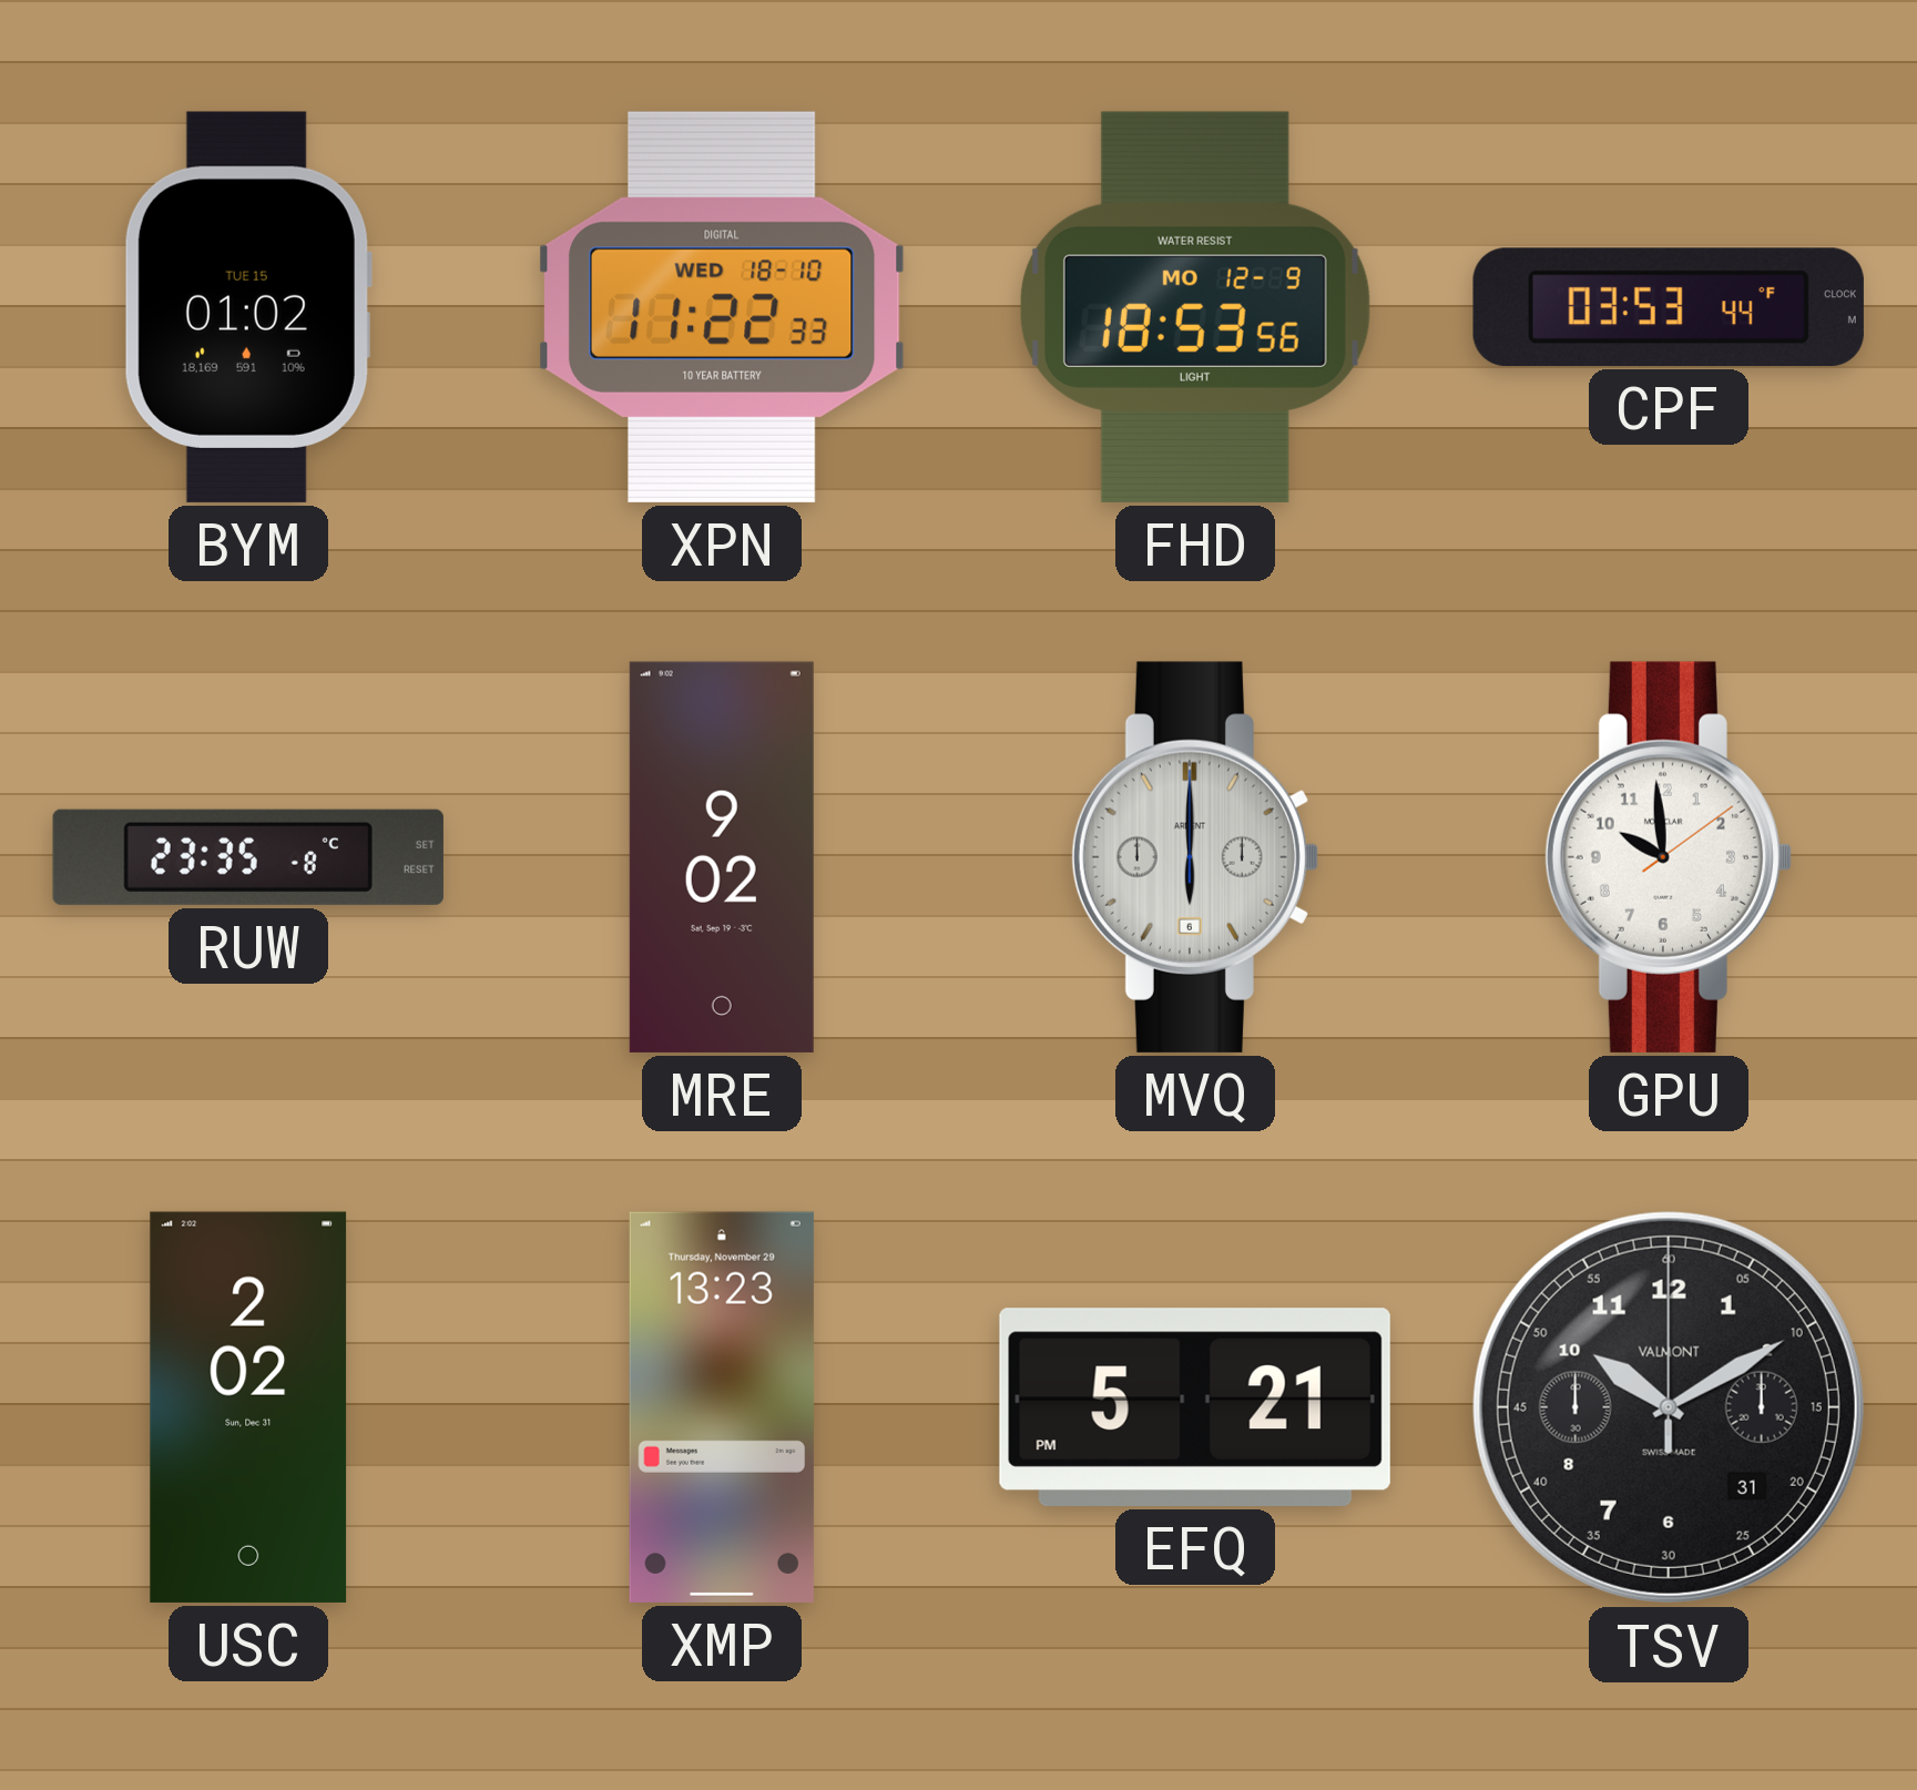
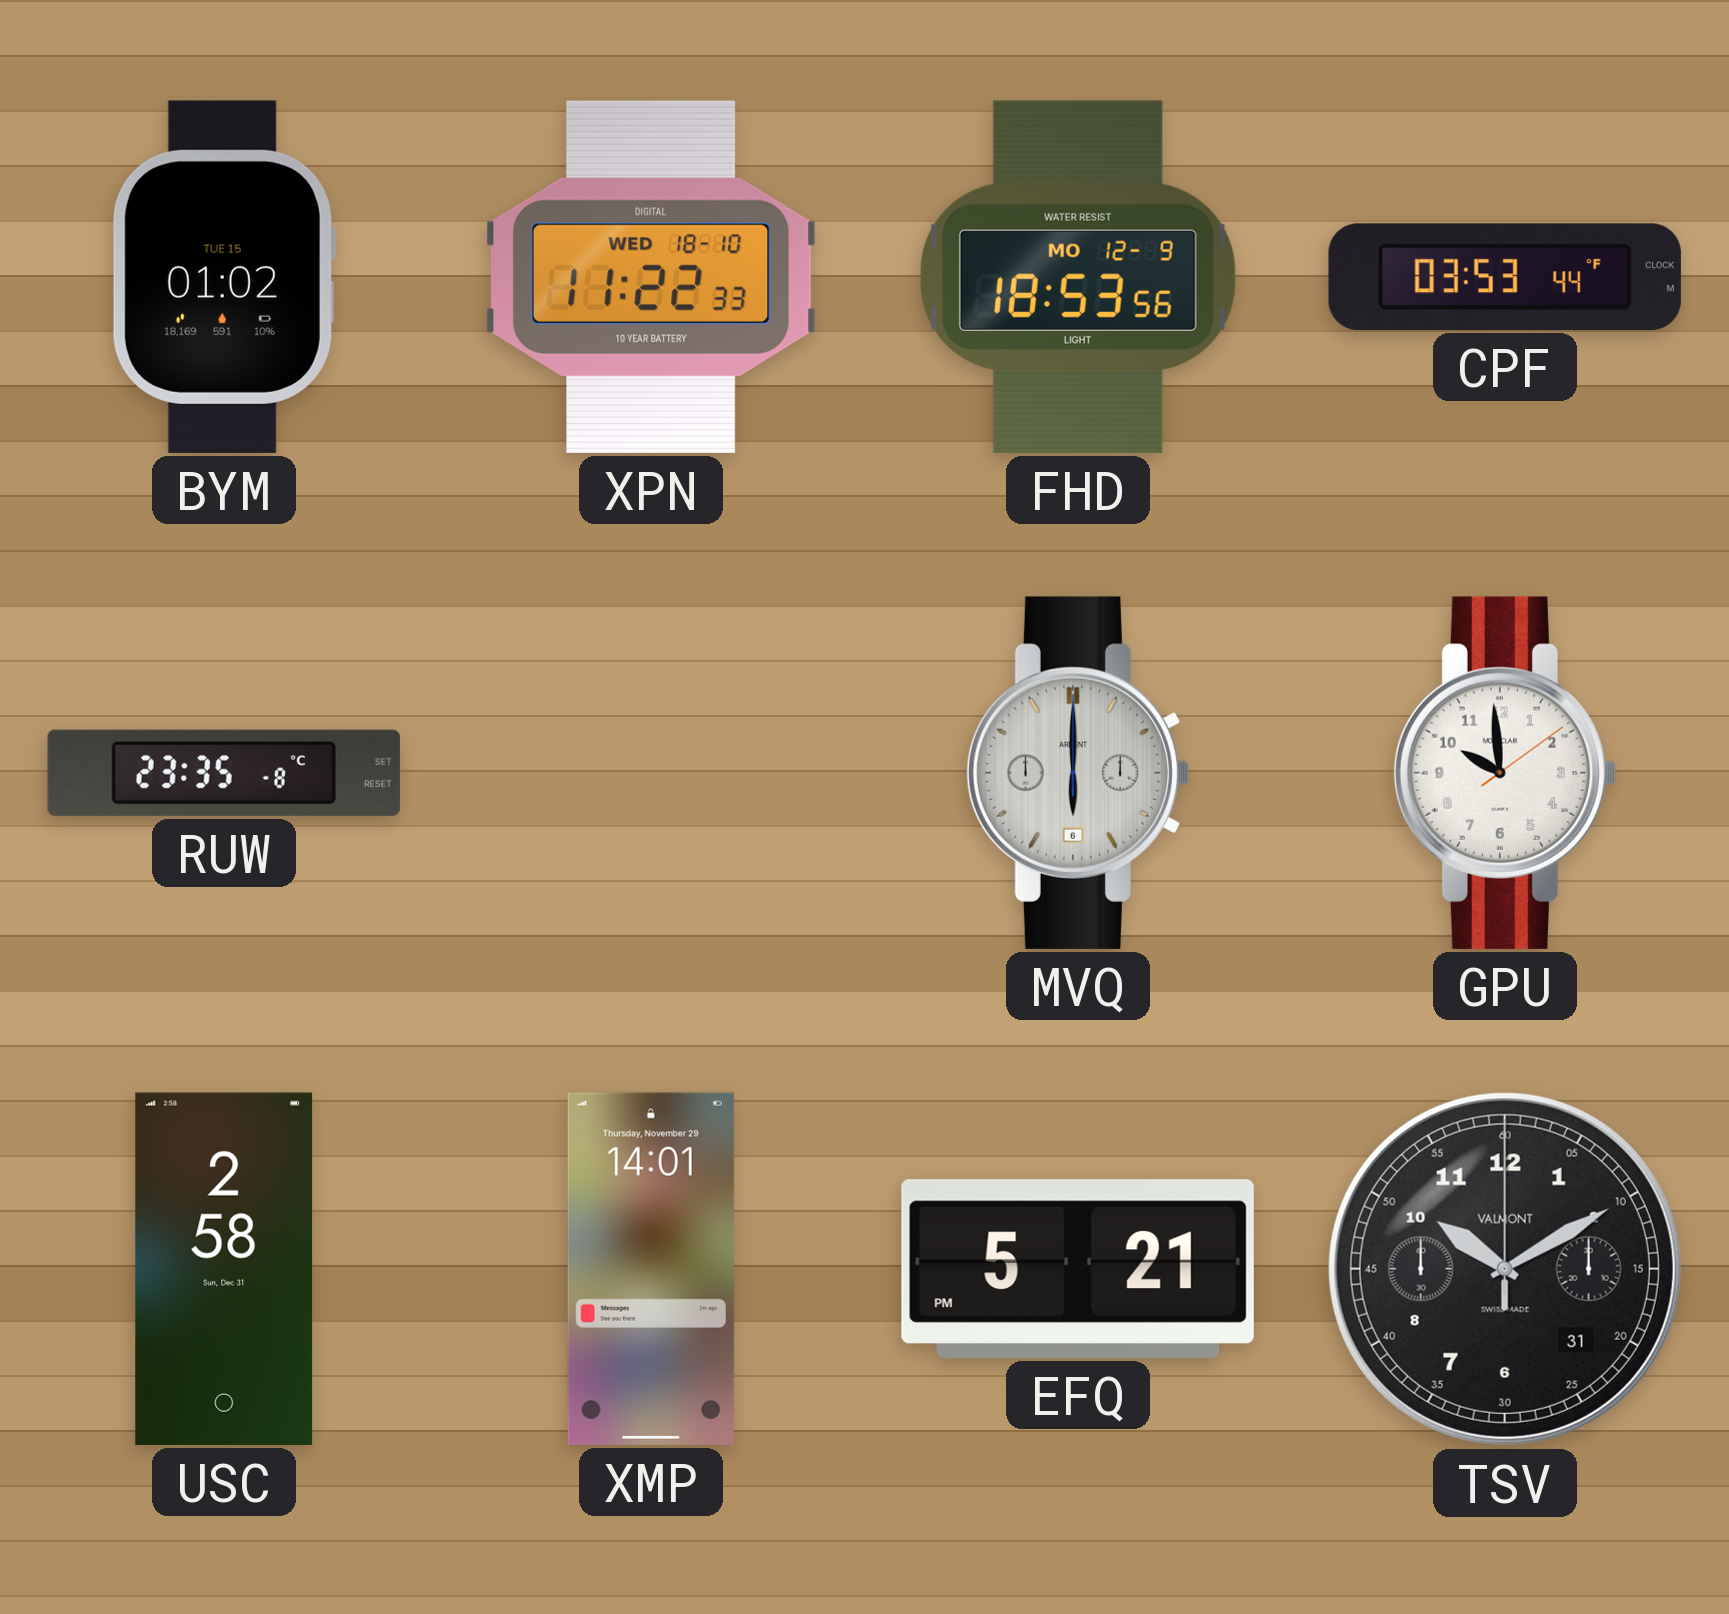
MRE: 9:02 -> none
USC: 2:02 -> 2:58
XMP: 13:23 -> 14:01
